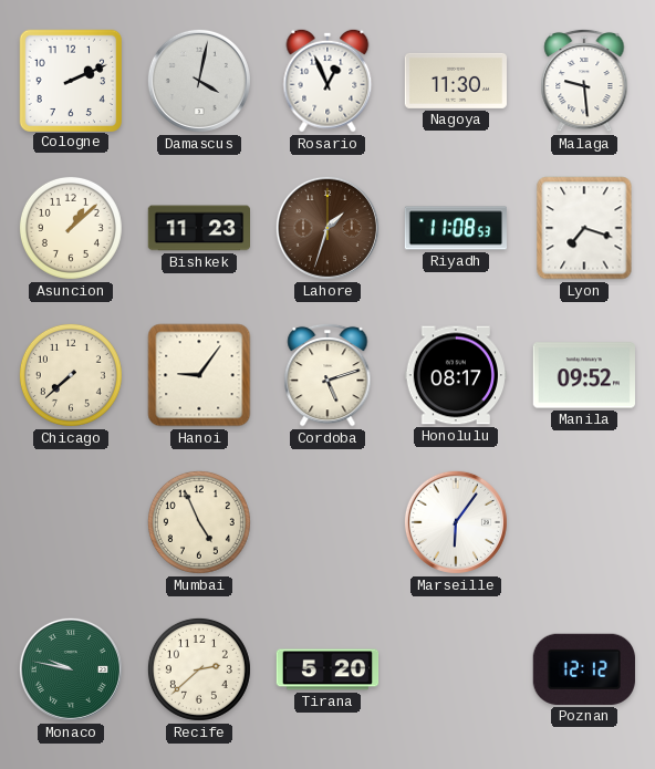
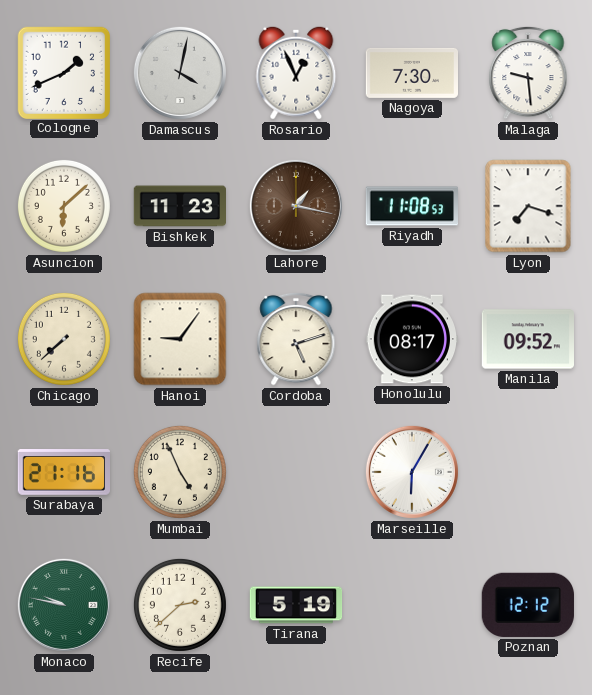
Cologne: 2:11 -> 1:41
Nagoya: 11:30 -> 7:30
Asuncion: 1:08 -> 6:08
Lahore: 1:33 -> 1:17
Surabaya: none -> 21:16
Marseille: 6:06 -> 6:05
Tirana: 5:20 -> 5:19
